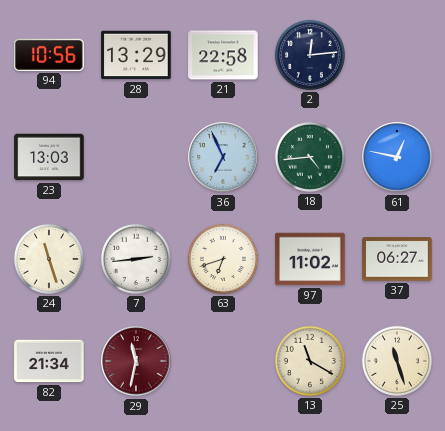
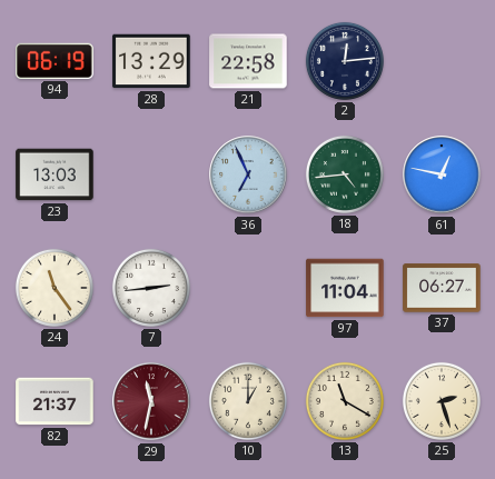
94: 10:56 -> 06:19
24: 11:27 -> 11:24
63: 6:42 -> none
97: 11:02 -> 11:04
82: 21:34 -> 21:37
10: none -> 1:00
25: 11:27 -> 2:27
